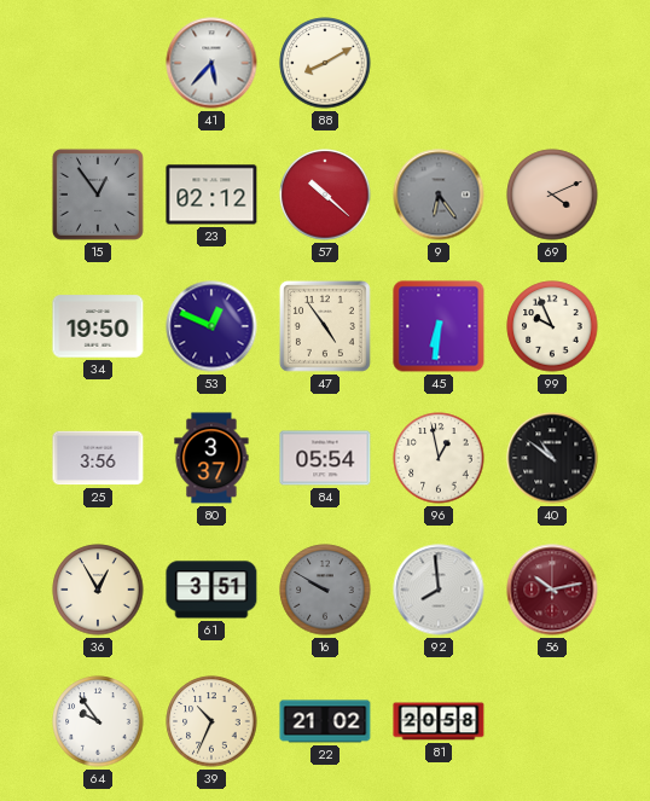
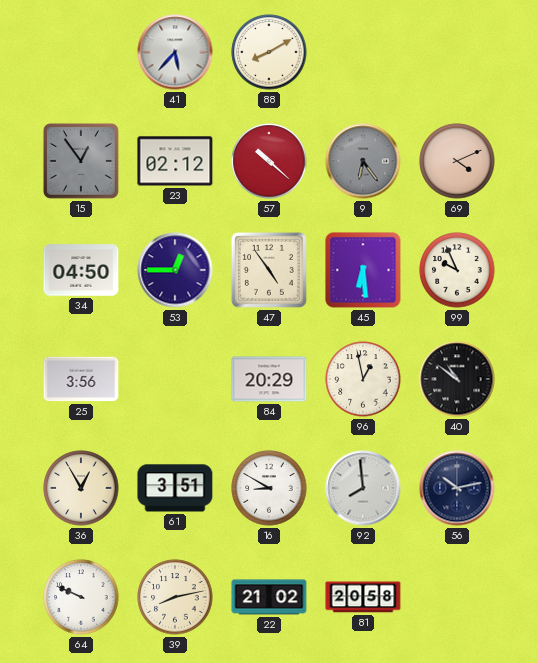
34: 19:50 -> 04:50
53: 12:49 -> 12:45
45: 6:31 -> 6:29
80: 3:37 -> none
84: 05:54 -> 20:29
16: 9:50 -> 8:50
16 dial: grey -> white
56 dial: burgundy -> navy
64: 9:54 -> 9:49
39: 10:34 -> 8:13
